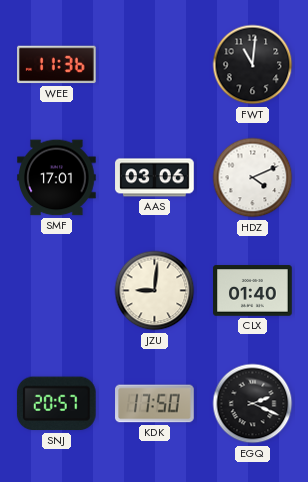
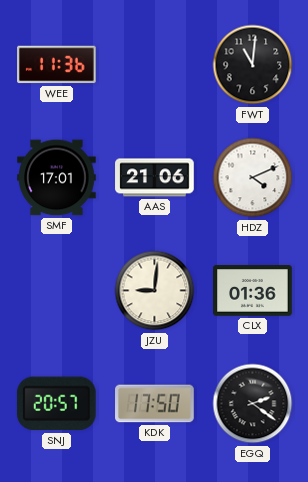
AAS: 03:06 -> 21:06
CLX: 01:40 -> 01:36
EGQ: 2:19 -> 2:21
